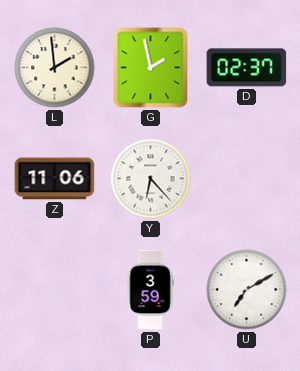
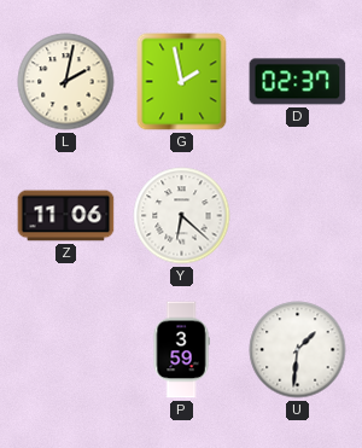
L: 1:59 -> 2:02
Y: 6:23 -> 6:22
U: 7:10 -> 1:31
